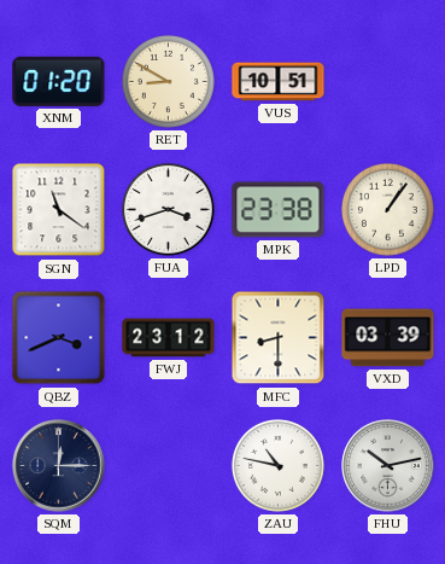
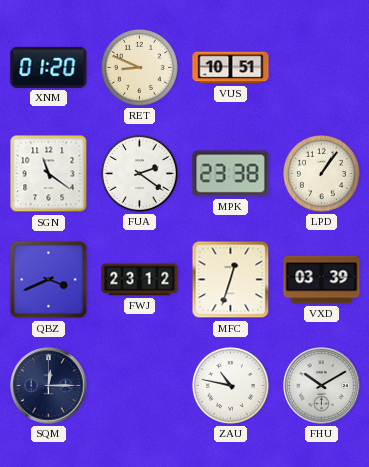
RET: 8:50 -> 8:49
FUA: 3:42 -> 2:21
MFC: 8:30 -> 12:33
FHU: 10:13 -> 10:10
